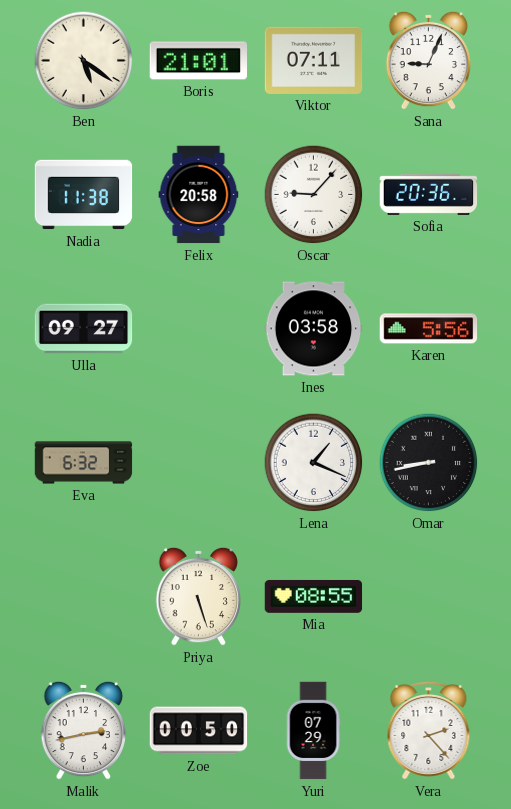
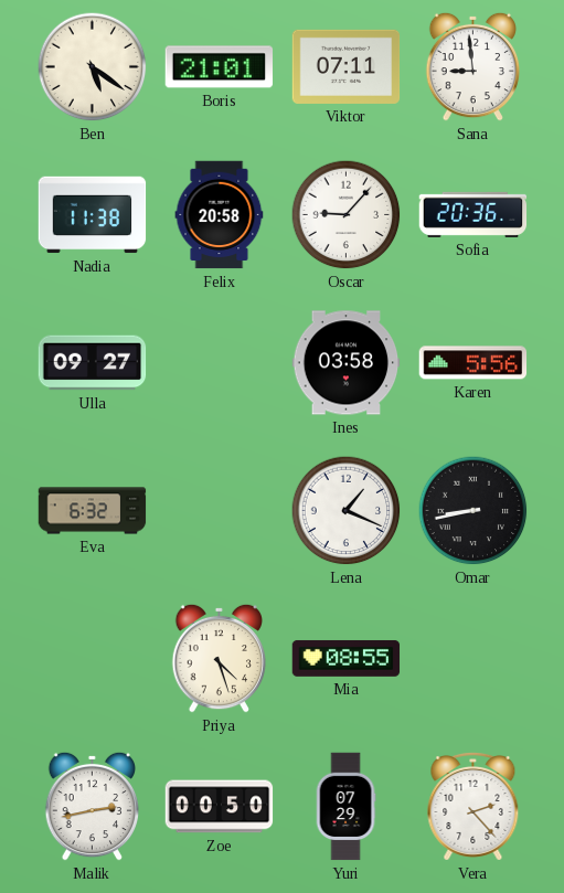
Sana: 9:04 -> 8:59
Priya: 5:27 -> 4:27
